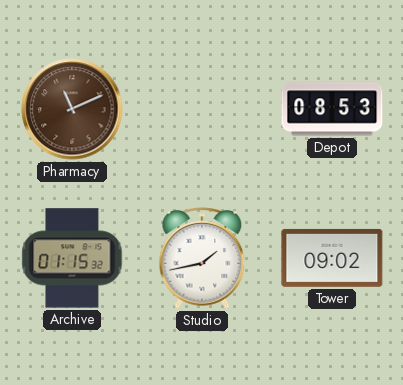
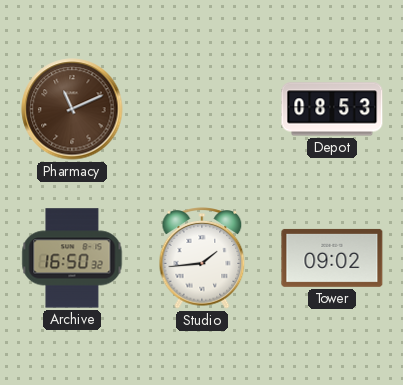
Archive: 01:15 -> 16:50
Studio: 1:43 -> 1:44
